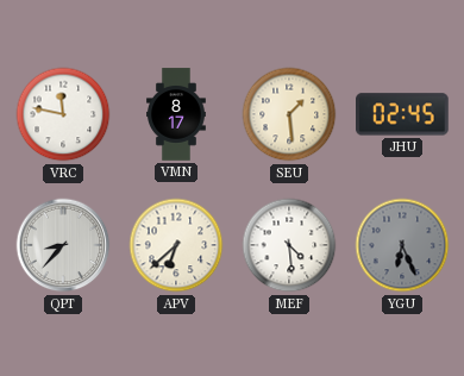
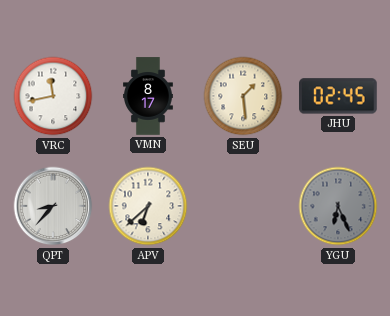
VRC: 11:47 -> 11:43
MEF: 4:29 -> none
